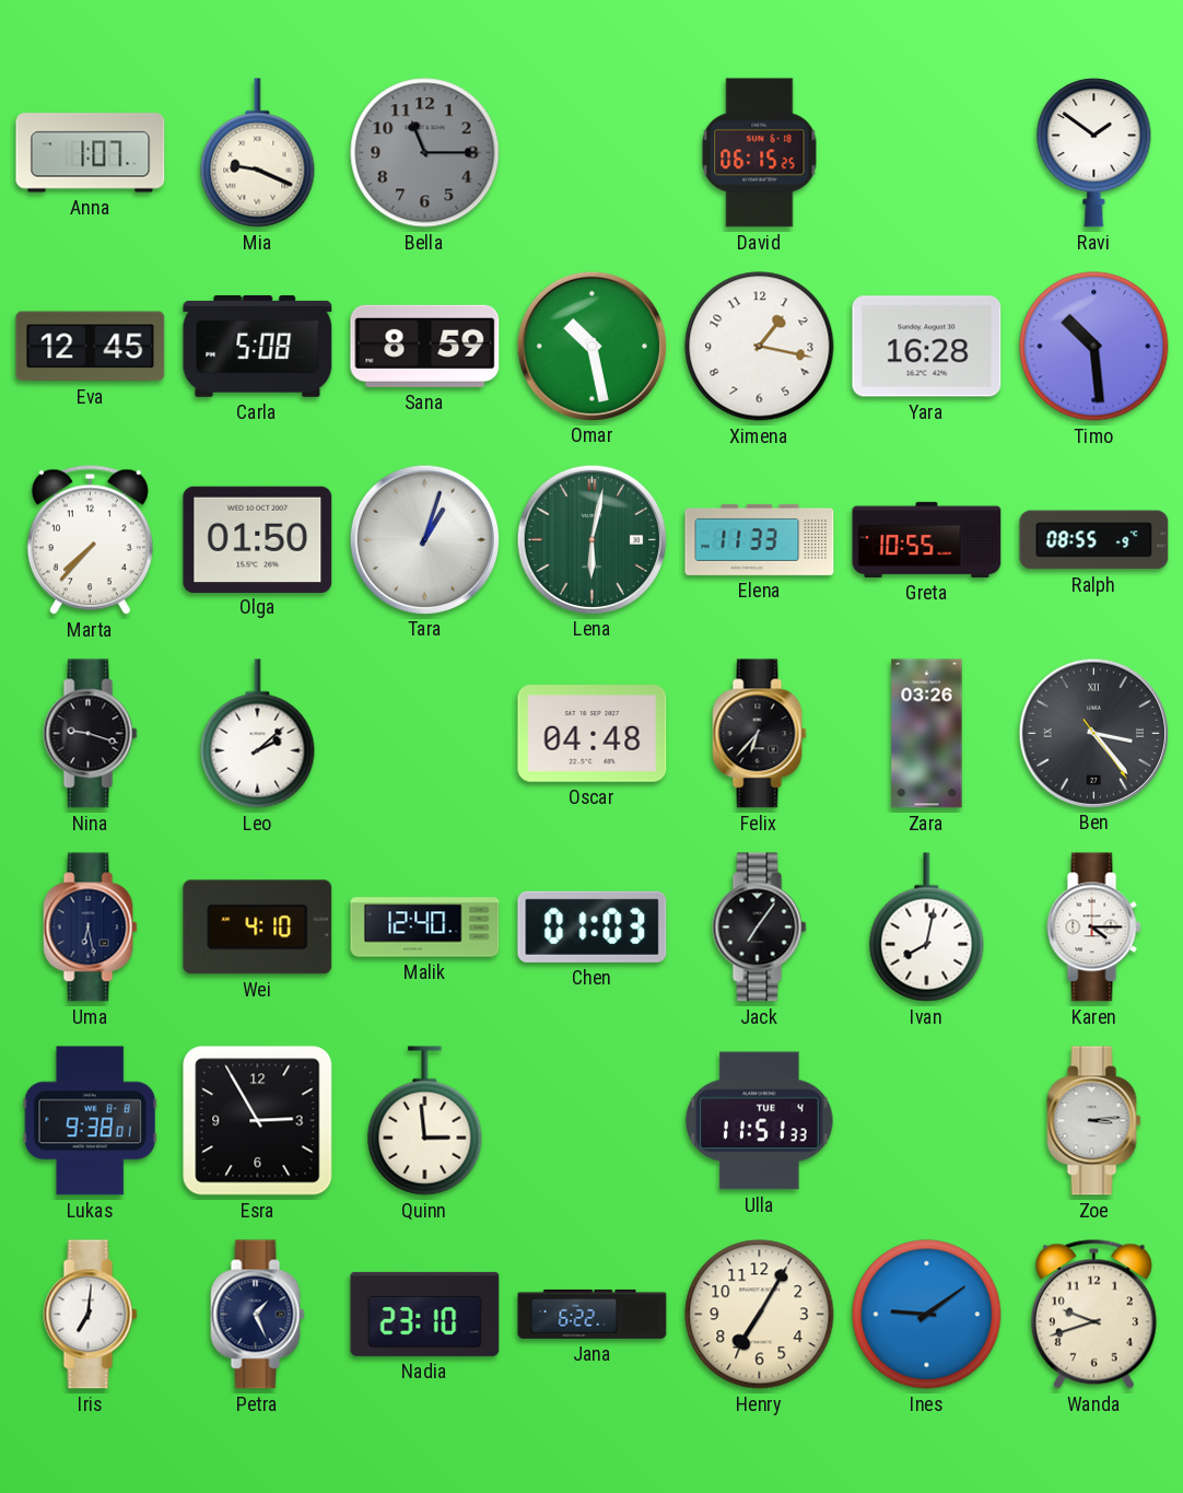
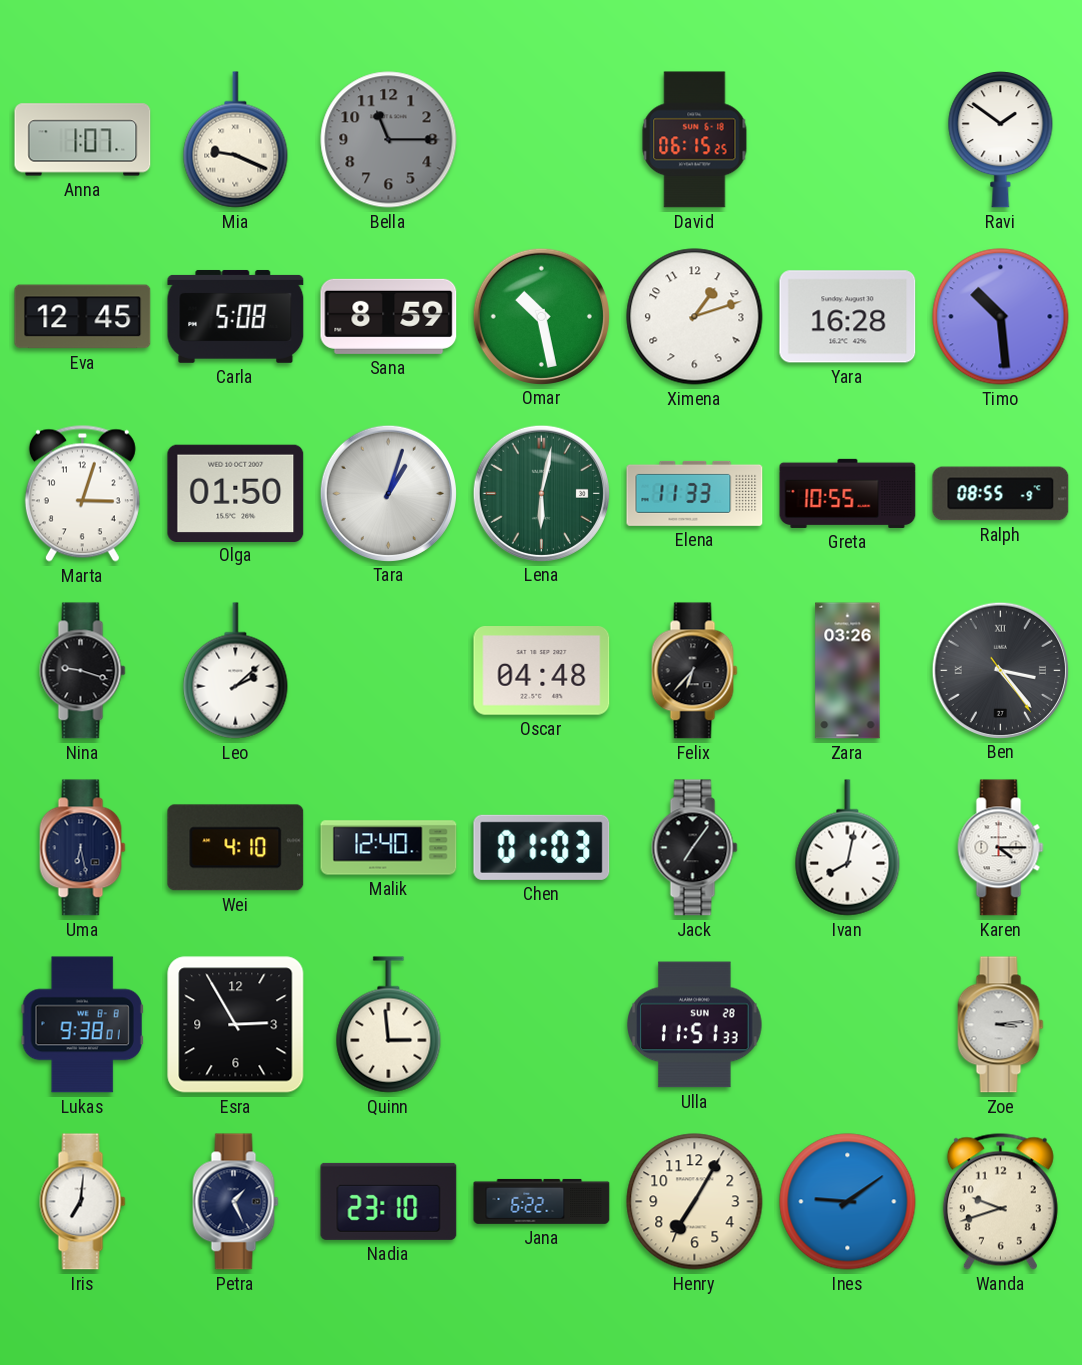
Ximena: 1:17 -> 1:12
Marta: 7:37 -> 3:03
Ulla date: TUE 4 -> SUN 28
